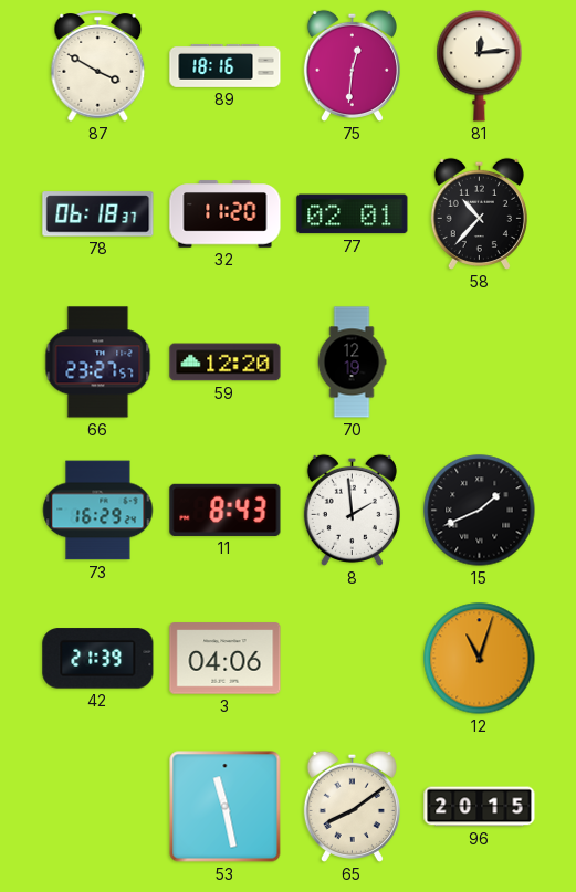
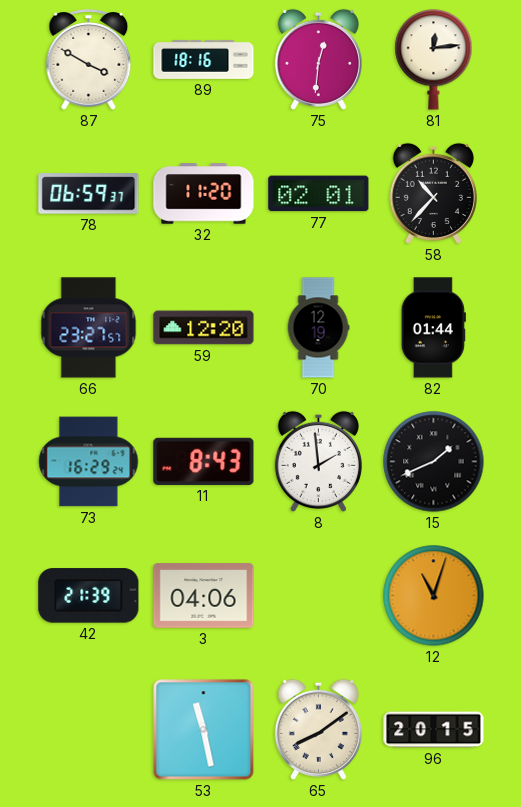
78: 06:18 -> 06:59
82: none -> 01:44
